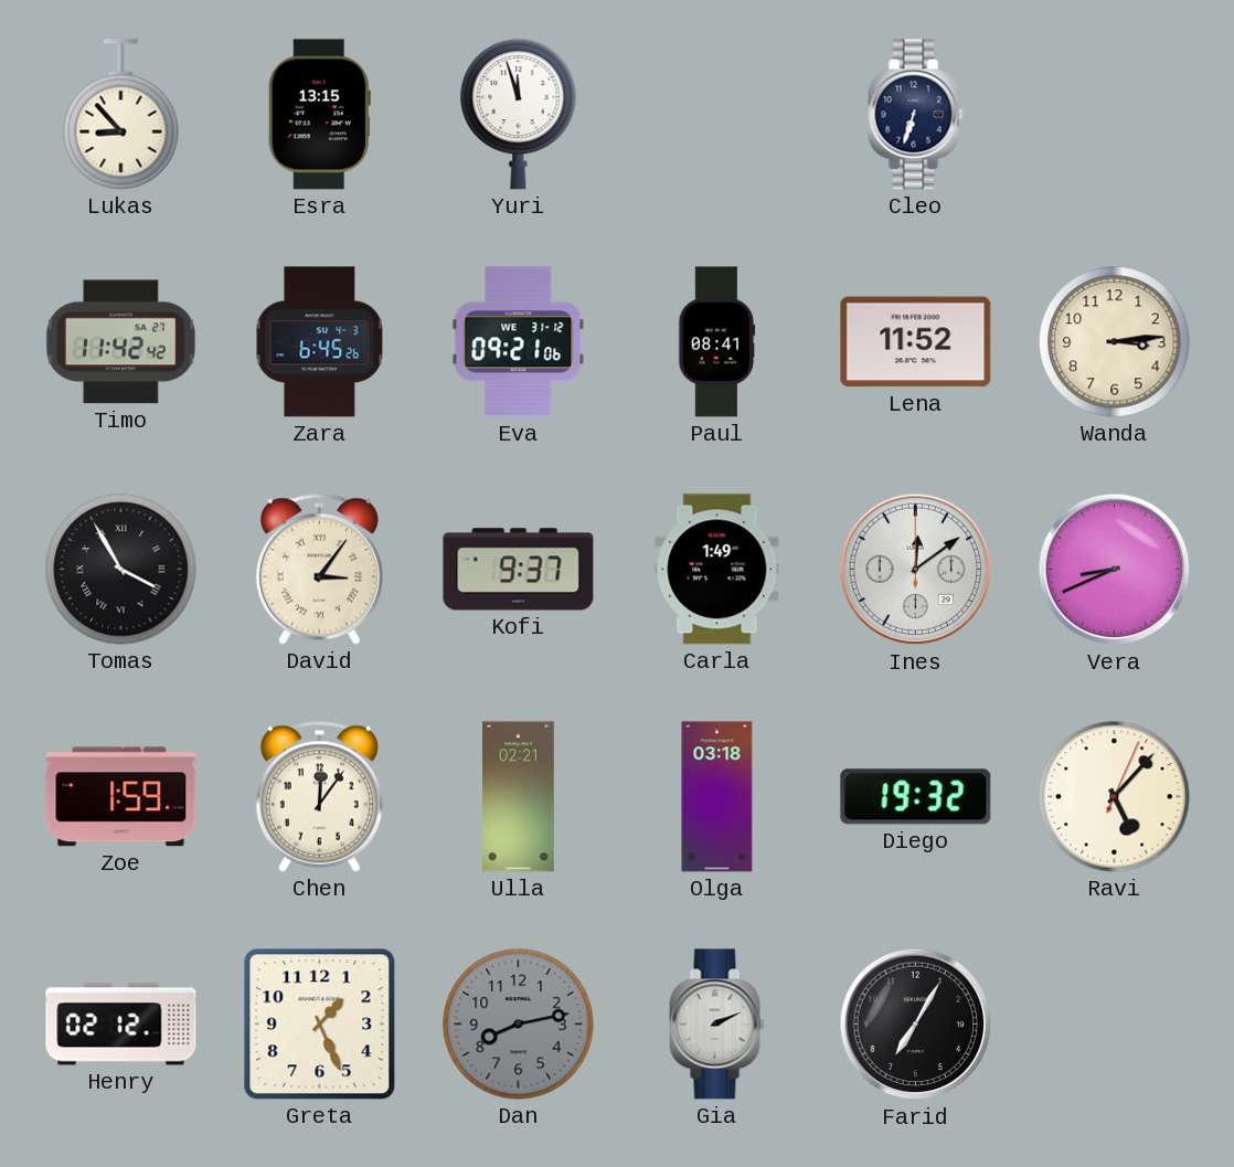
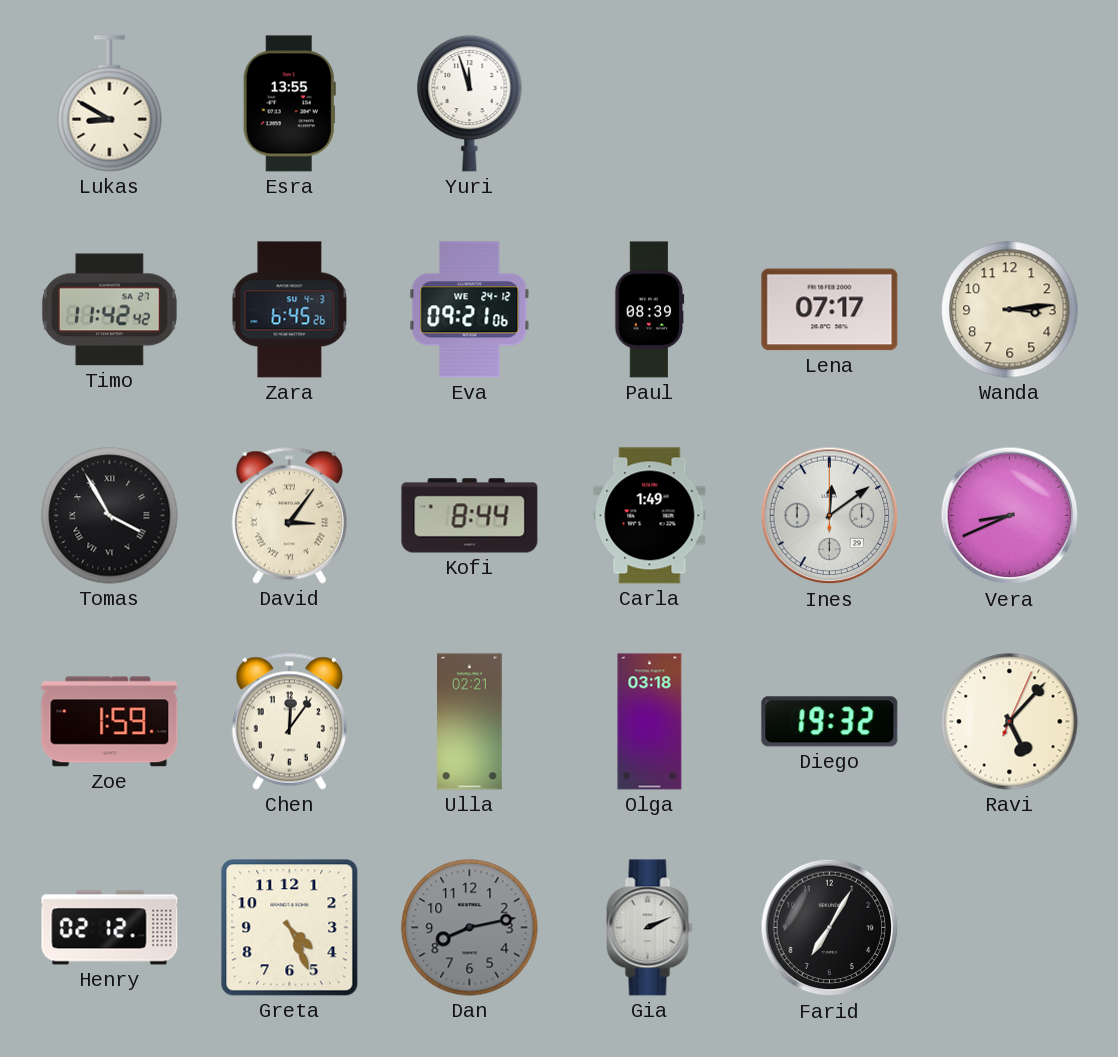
Lukas: 8:53 -> 8:50
Esra: 13:15 -> 13:55
Cleo: 6:33 -> none
Eva date: WE 31-12 -> WE 24-12
Paul: 08:41 -> 08:39
Lena: 11:52 -> 07:17
Kofi: 9:37 -> 8:44
Greta: 1:26 -> 4:26
